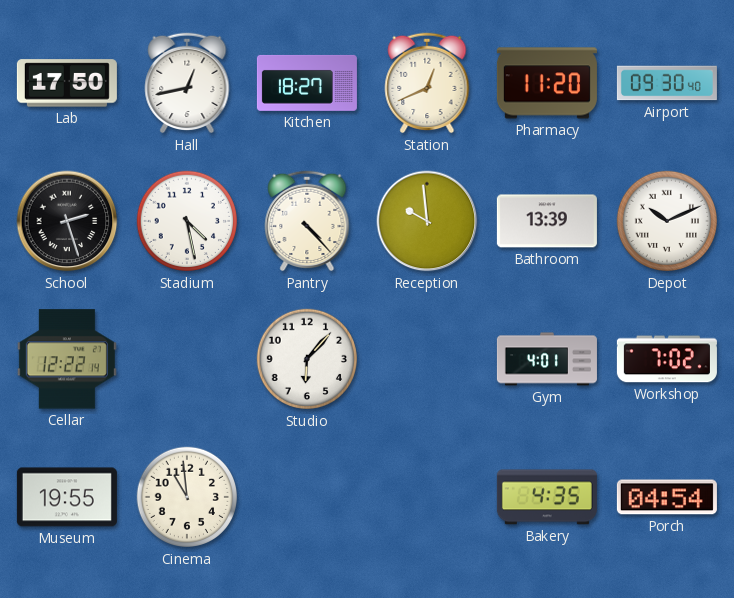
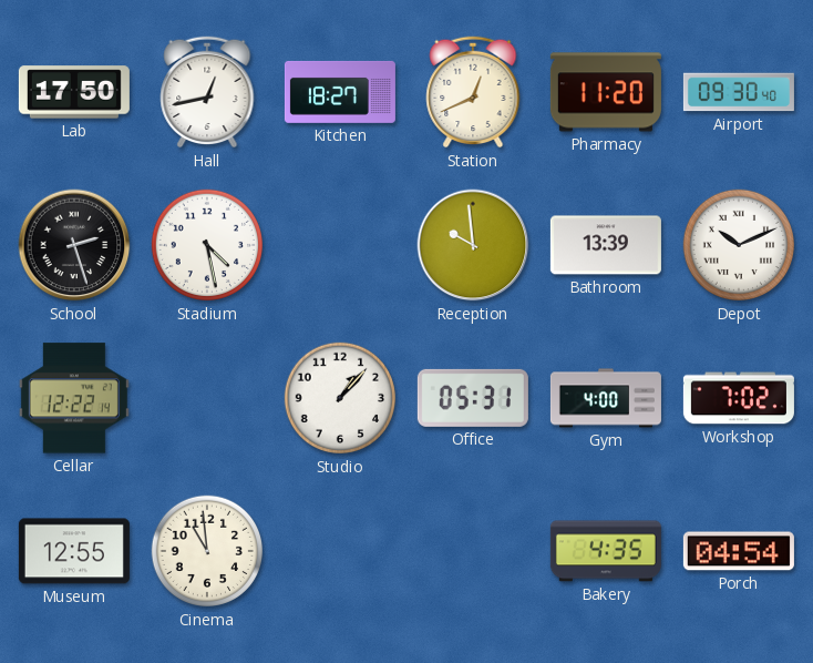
Pantry: 4:23 -> none
Studio: 6:07 -> 1:07
Office: none -> 05:31
Gym: 4:01 -> 4:00
Museum: 19:55 -> 12:55
